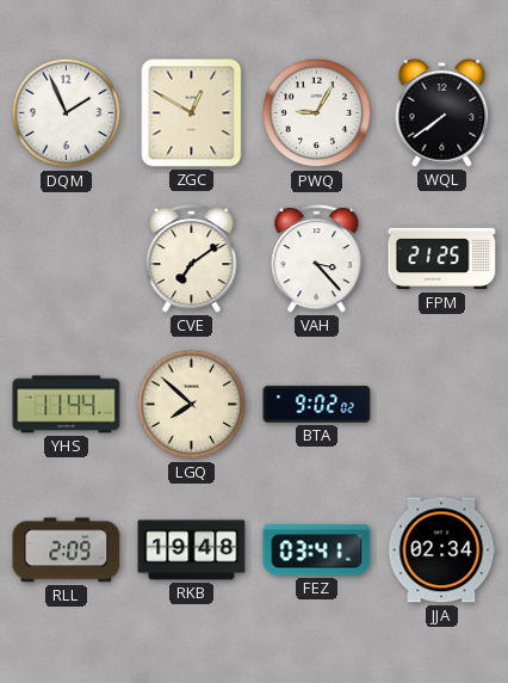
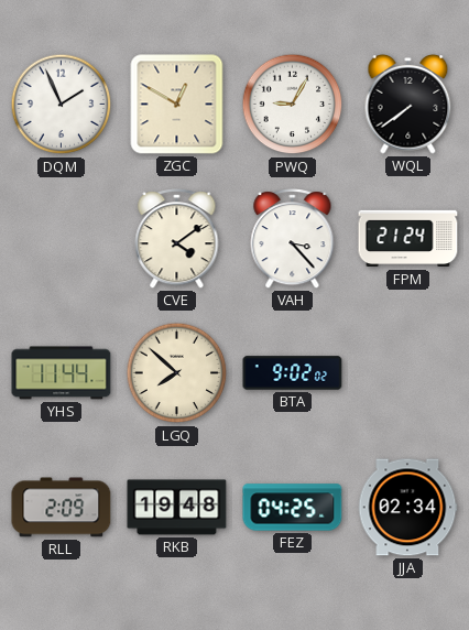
CVE: 7:09 -> 4:09
FPM: 21:25 -> 21:24
FEZ: 03:41 -> 04:25
